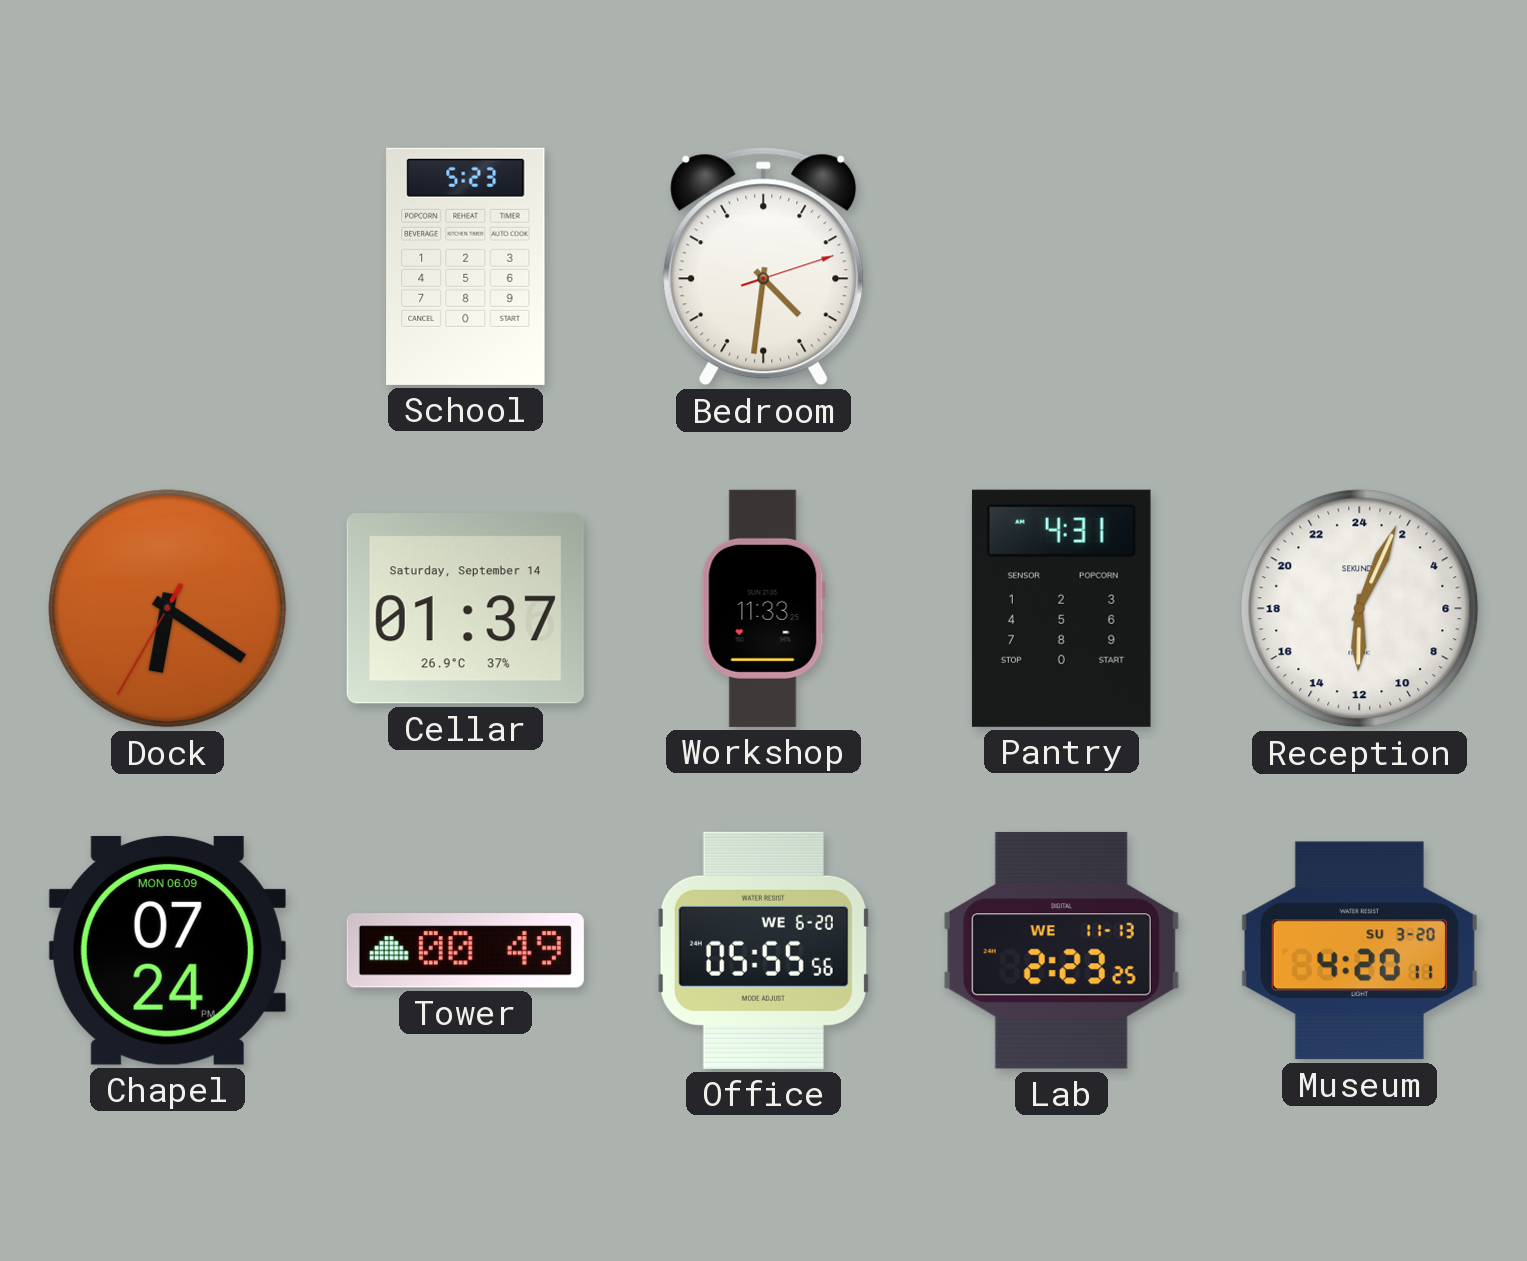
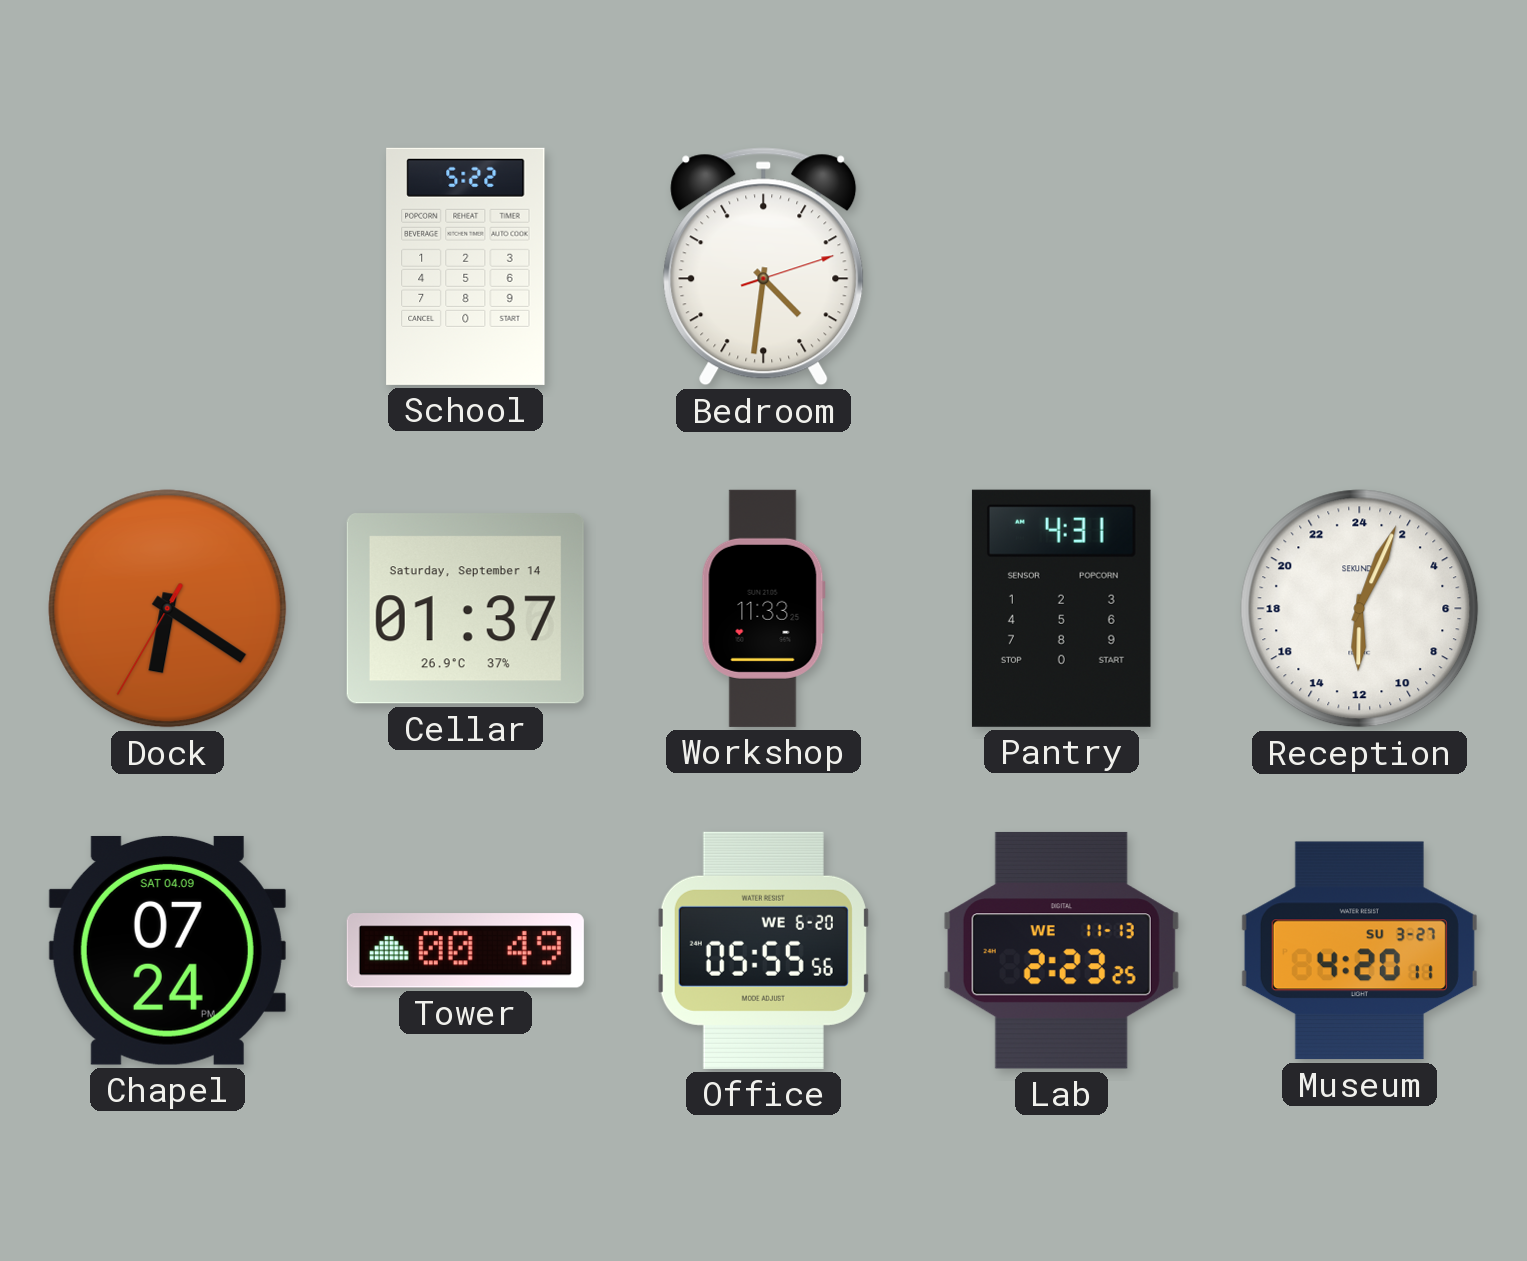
School: 5:23 -> 5:22
Chapel date: MON 06.09 -> SAT 04.09
Museum date: SU 3-20 -> SU 3-27
